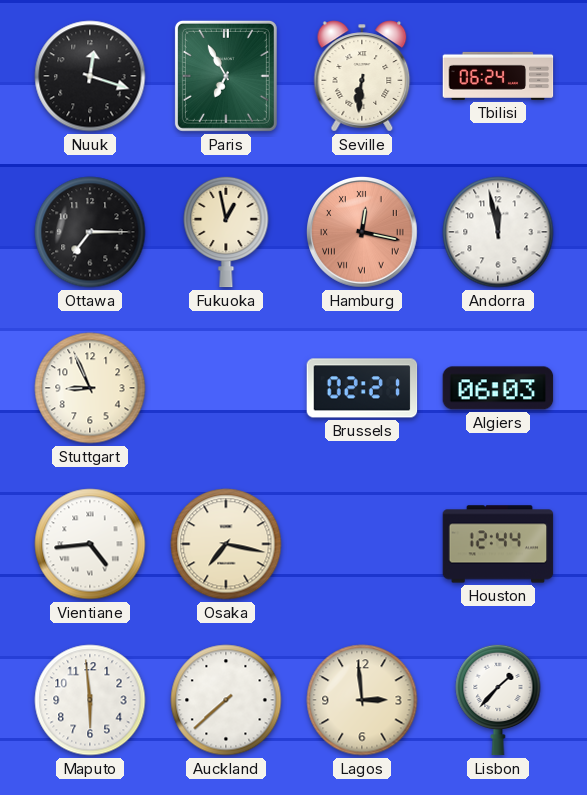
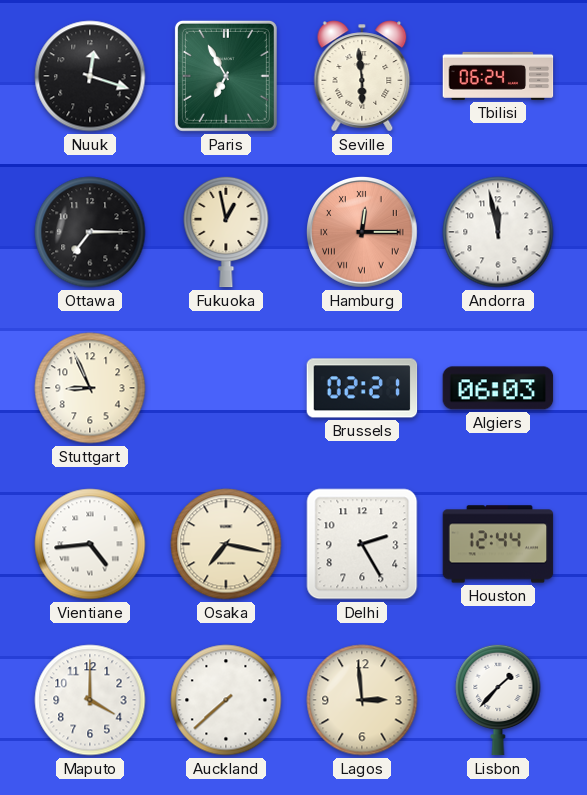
Seville: 6:31 -> 5:59
Hamburg: 12:17 -> 12:15
Delhi: none -> 2:25
Maputo: 5:59 -> 4:00
